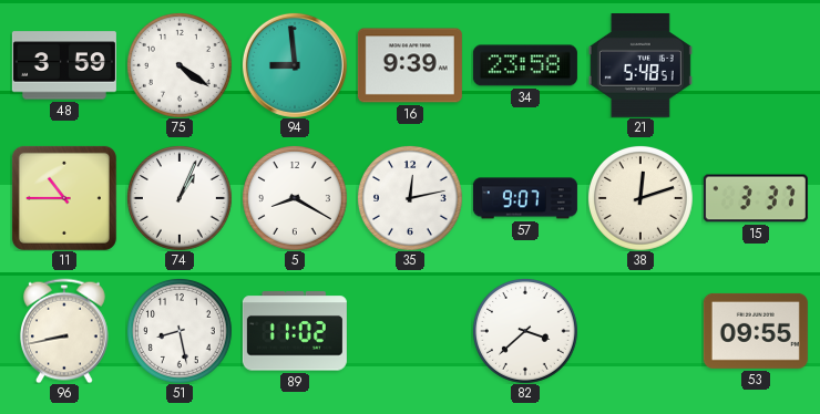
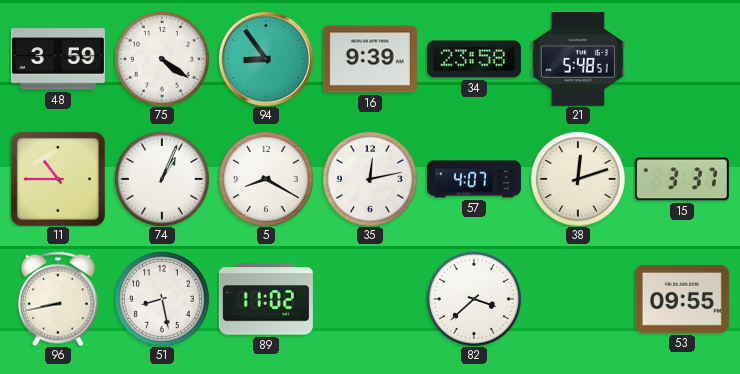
94: 8:59 -> 8:54
57: 9:07 -> 4:07
